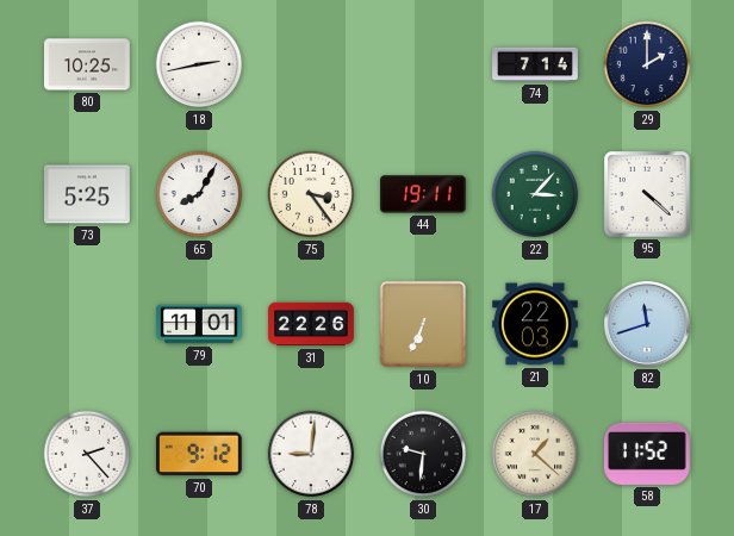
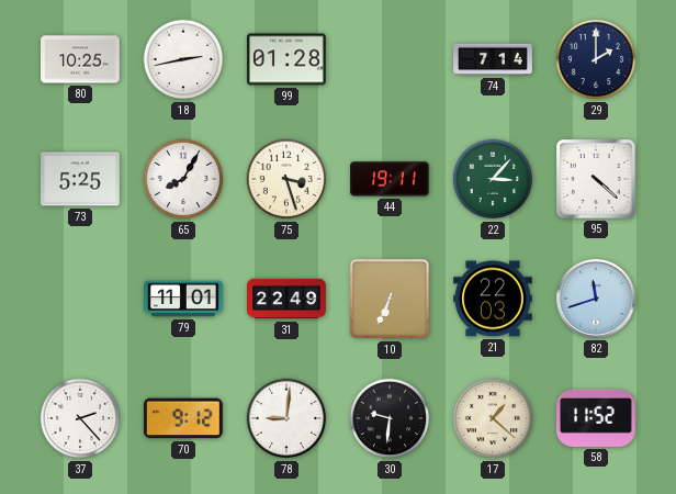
99: none -> 01:28
75: 3:24 -> 3:27
31: 22:26 -> 22:49
